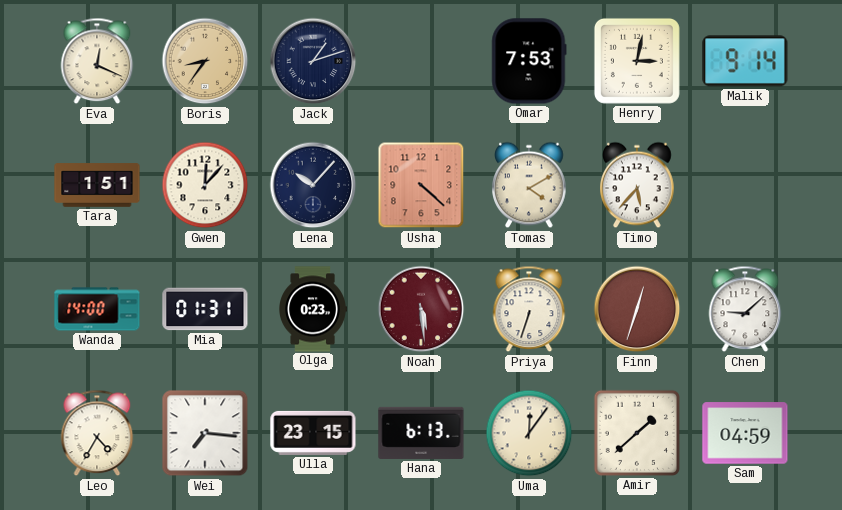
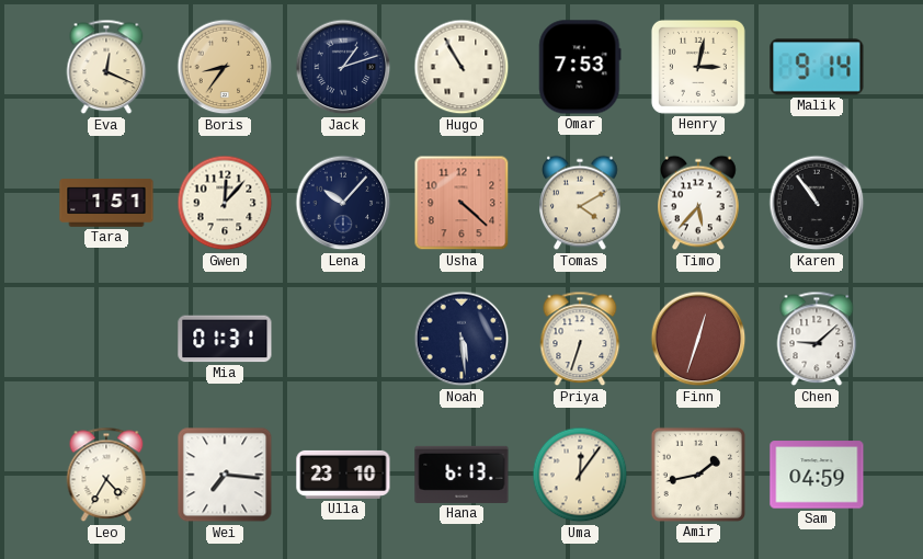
Hugo: none -> 10:55
Karen: none -> 10:54
Wanda: 14:00 -> none
Olga: 0:23 -> none
Noah dial: burgundy -> navy
Ulla: 23:15 -> 23:10
Amir: 1:38 -> 1:43
